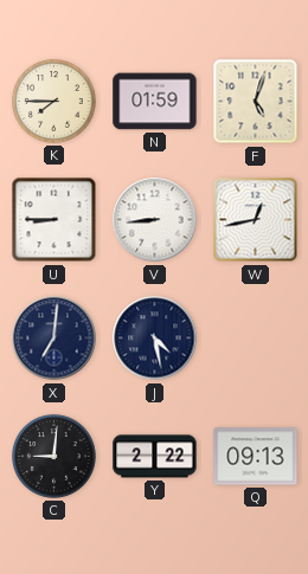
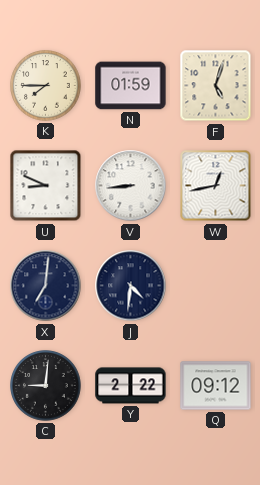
U: 8:45 -> 8:49
J: 4:28 -> 4:31
Q: 09:13 -> 09:12
